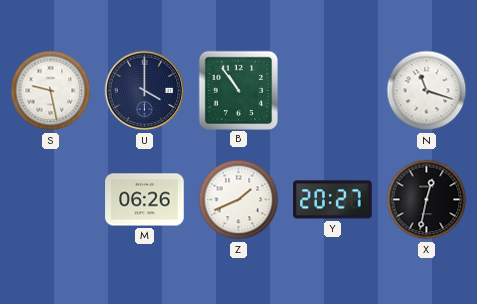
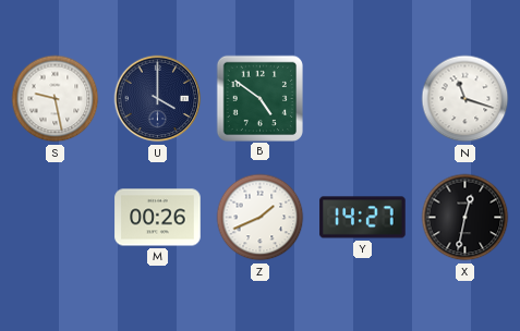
B: 10:54 -> 4:51
M: 06:26 -> 00:26
Y: 20:27 -> 14:27
